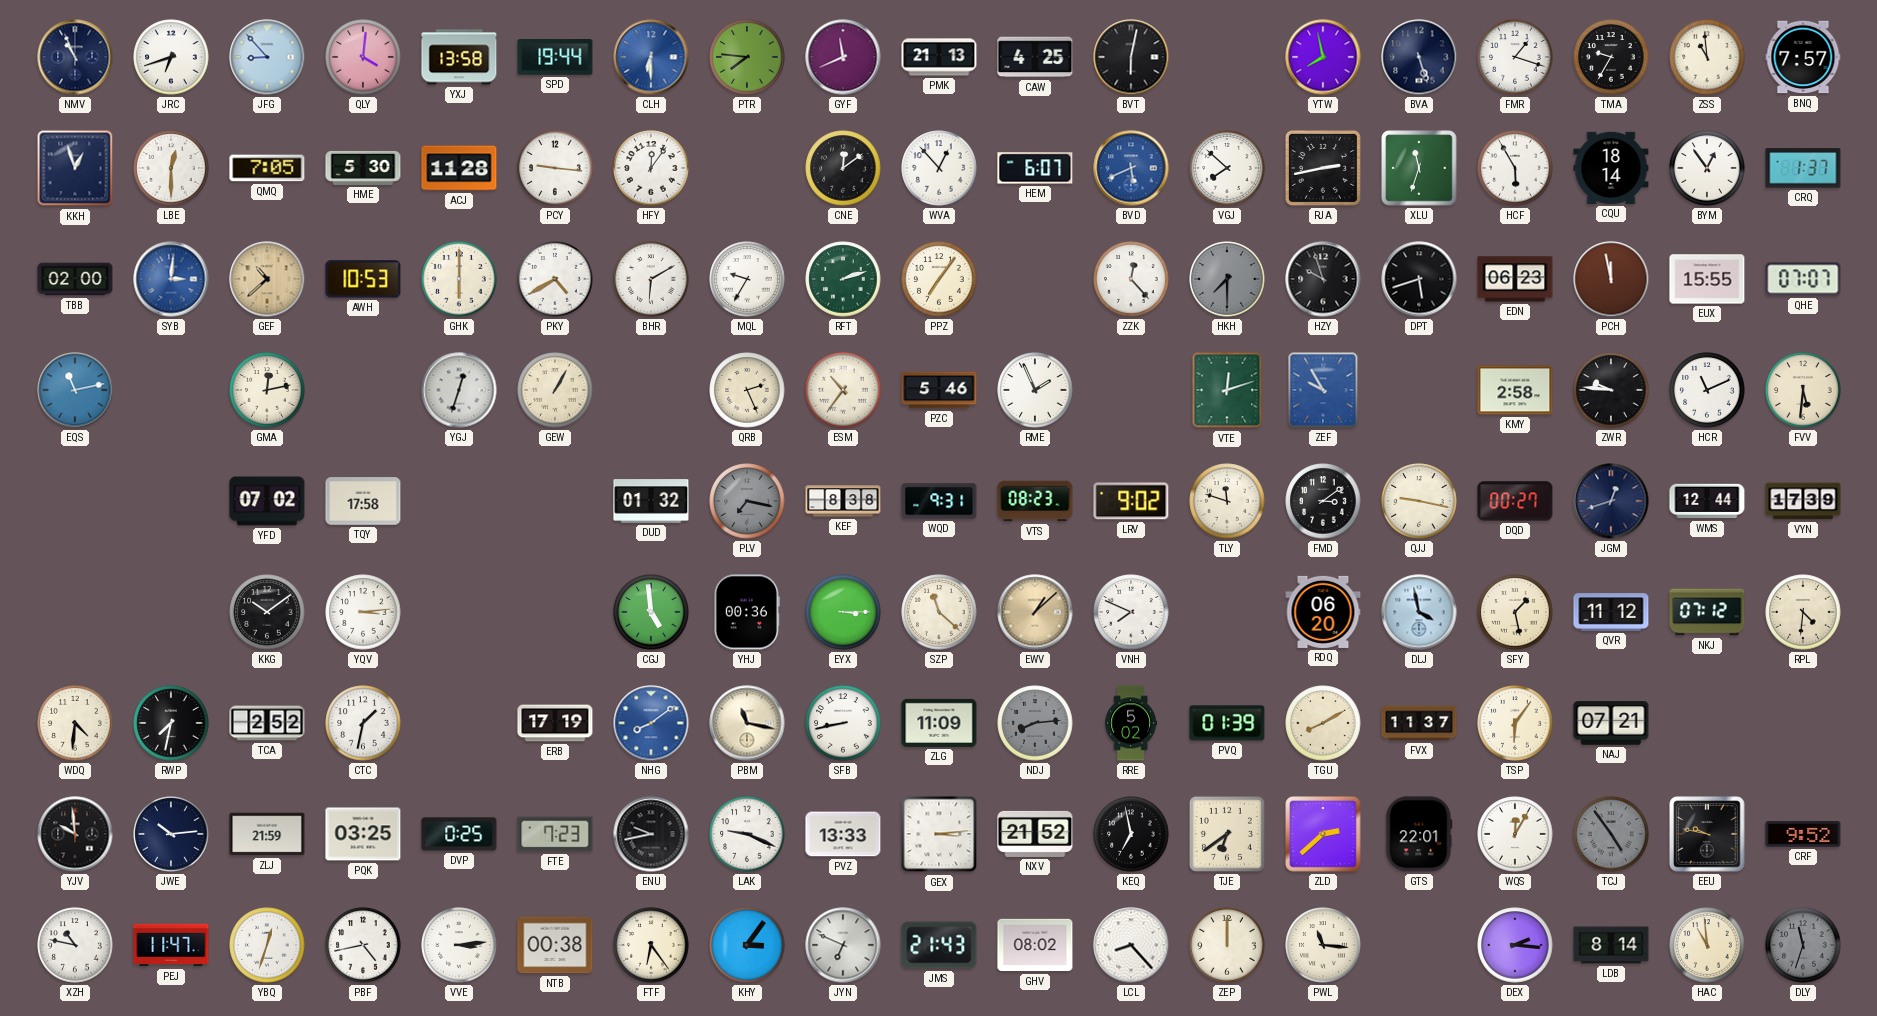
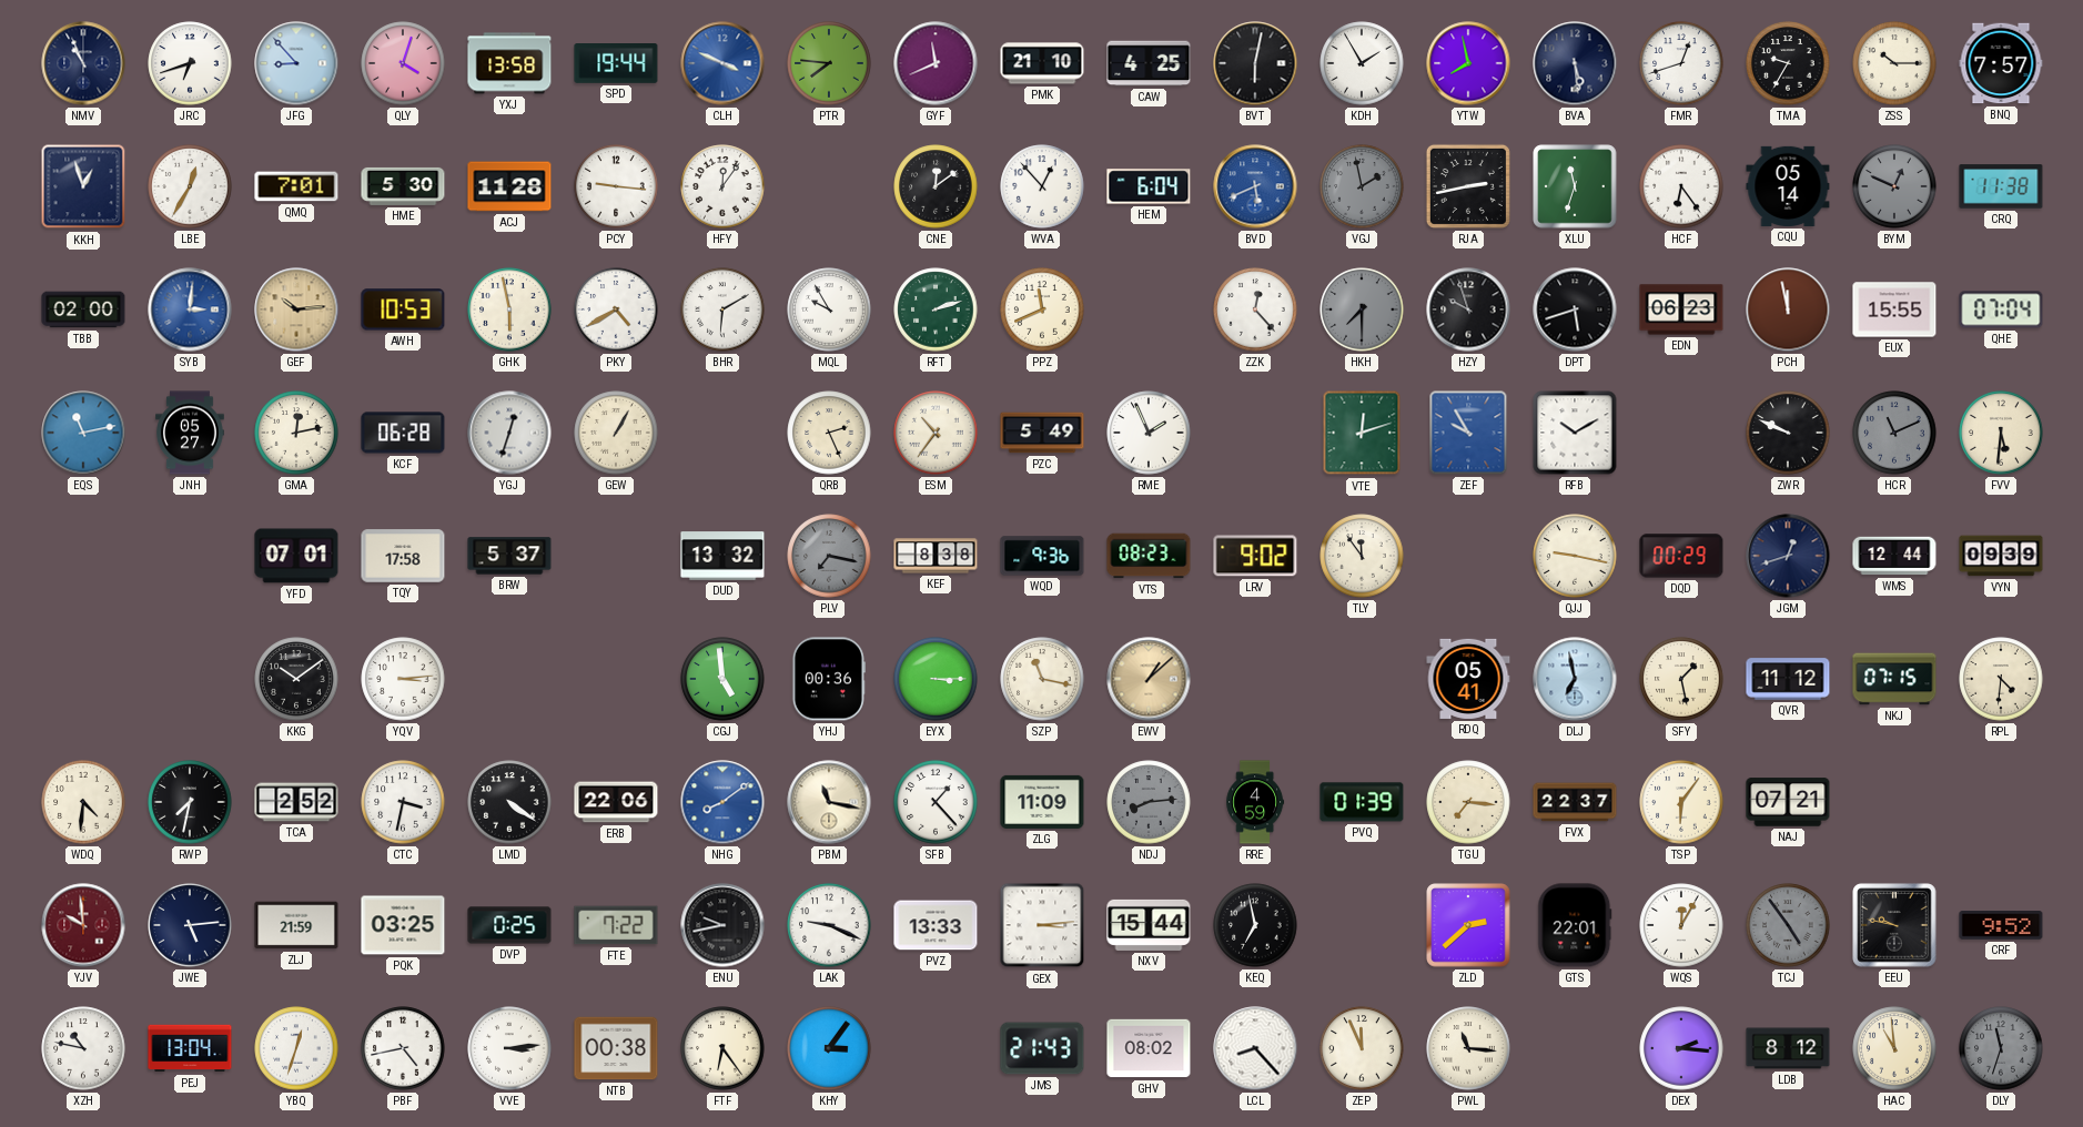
QLY: 4:01 -> 4:03
CLH: 6:30 -> 3:49
PMK: 21:13 -> 21:10
KDH: none -> 1:55
BVA: 5:27 -> 5:29
FMR: 1:18 -> 12:42
ZSS: 10:59 -> 10:15
LBE: 12:30 -> 12:35
QMQ: 7:05 -> 7:01
HEM: 6:07 -> 6:04
VGJ: 7:52 -> 1:58
VGJ dial: white -> grey
HCF: 5:55 -> 6:24
CQU: 18:14 -> 05:14
BYM: 12:54 -> 12:49
BYM dial: white -> grey
CRQ: 1:37 -> 11:38
GEF: 10:38 -> 10:14
GHK: 6:00 -> 5:58
MQL: 9:35 -> 9:55
PPZ: 7:06 -> 11:41
QHE: 07:07 -> 07:04
JNH: none -> 05:27
KCF: none -> 06:28
PZC: 5:46 -> 5:49
RFB: none -> 10:10
KMY: 2:58 -> none
ZWR: 9:46 -> 9:49
HCR dial: white -> grey
YFD: 07:02 -> 07:01
BRW: none -> 5:37
DUD: 01:32 -> 13:32
WQD: 9:31 -> 9:36
TLY: 11:48 -> 11:54
FMD: 3:09 -> none
DQD: 00:27 -> 00:29
VYN: 17:39 -> 09:39
SZP: 11:22 -> 11:17
VNH: 7:49 -> none
RDQ: 06:20 -> 05:41
DLJ: 3:58 -> 6:58
NKJ: 07:12 -> 07:15
CTC: 1:32 -> 3:32
LMD: none -> 4:21
ERB: 17:19 -> 22:06
SFB: 8:43 -> 1:23
RRE: 5:02 -> 4:59
TGU: 8:10 -> 7:16
FVX: 11:37 -> 22:37
YJV dial: black -> burgundy
JWE: 10:14 -> 5:14
FTE: 7:23 -> 7:22
NXV: 21:52 -> 15:44
TJE: 6:39 -> none
PEJ: 11:47 -> 13:04
JYN: 6:49 -> none
ZEP: 12:00 -> 11:56
LDB: 8:14 -> 8:12
